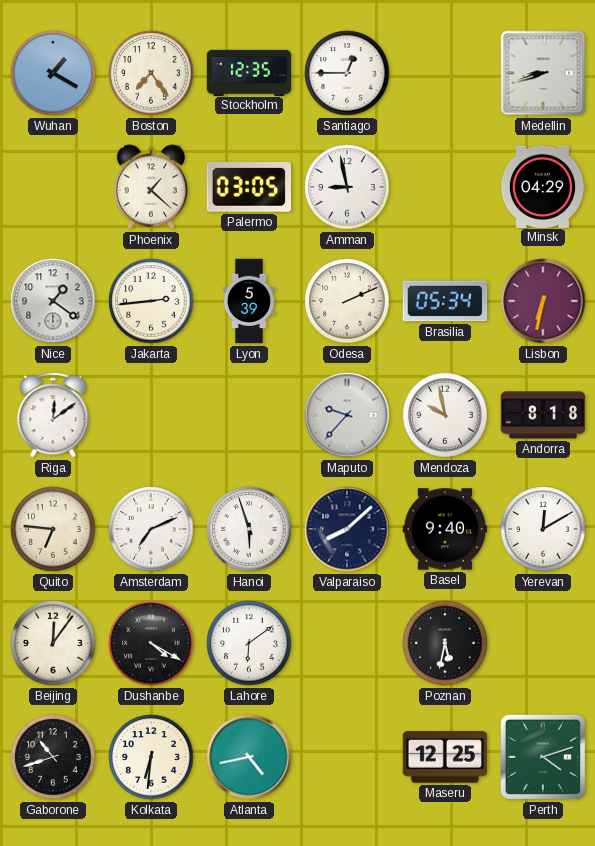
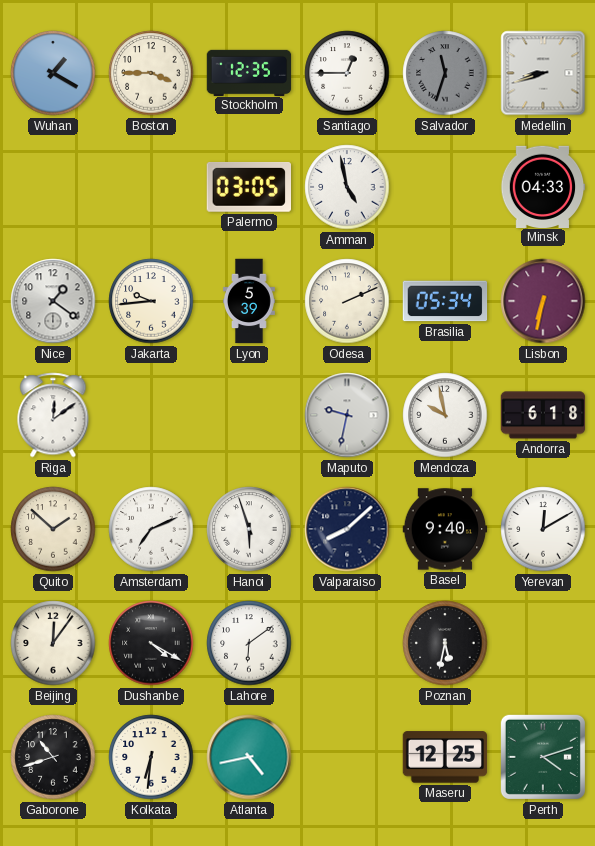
Boston: 7:24 -> 3:45
Salvador: none -> 11:33
Phoenix: 1:22 -> none
Amman: 8:58 -> 4:58
Minsk: 04:29 -> 04:33
Jakarta: 2:44 -> 9:44
Maputo: 9:37 -> 9:32
Andorra: 8:18 -> 6:18
Quito: 6:46 -> 1:52
